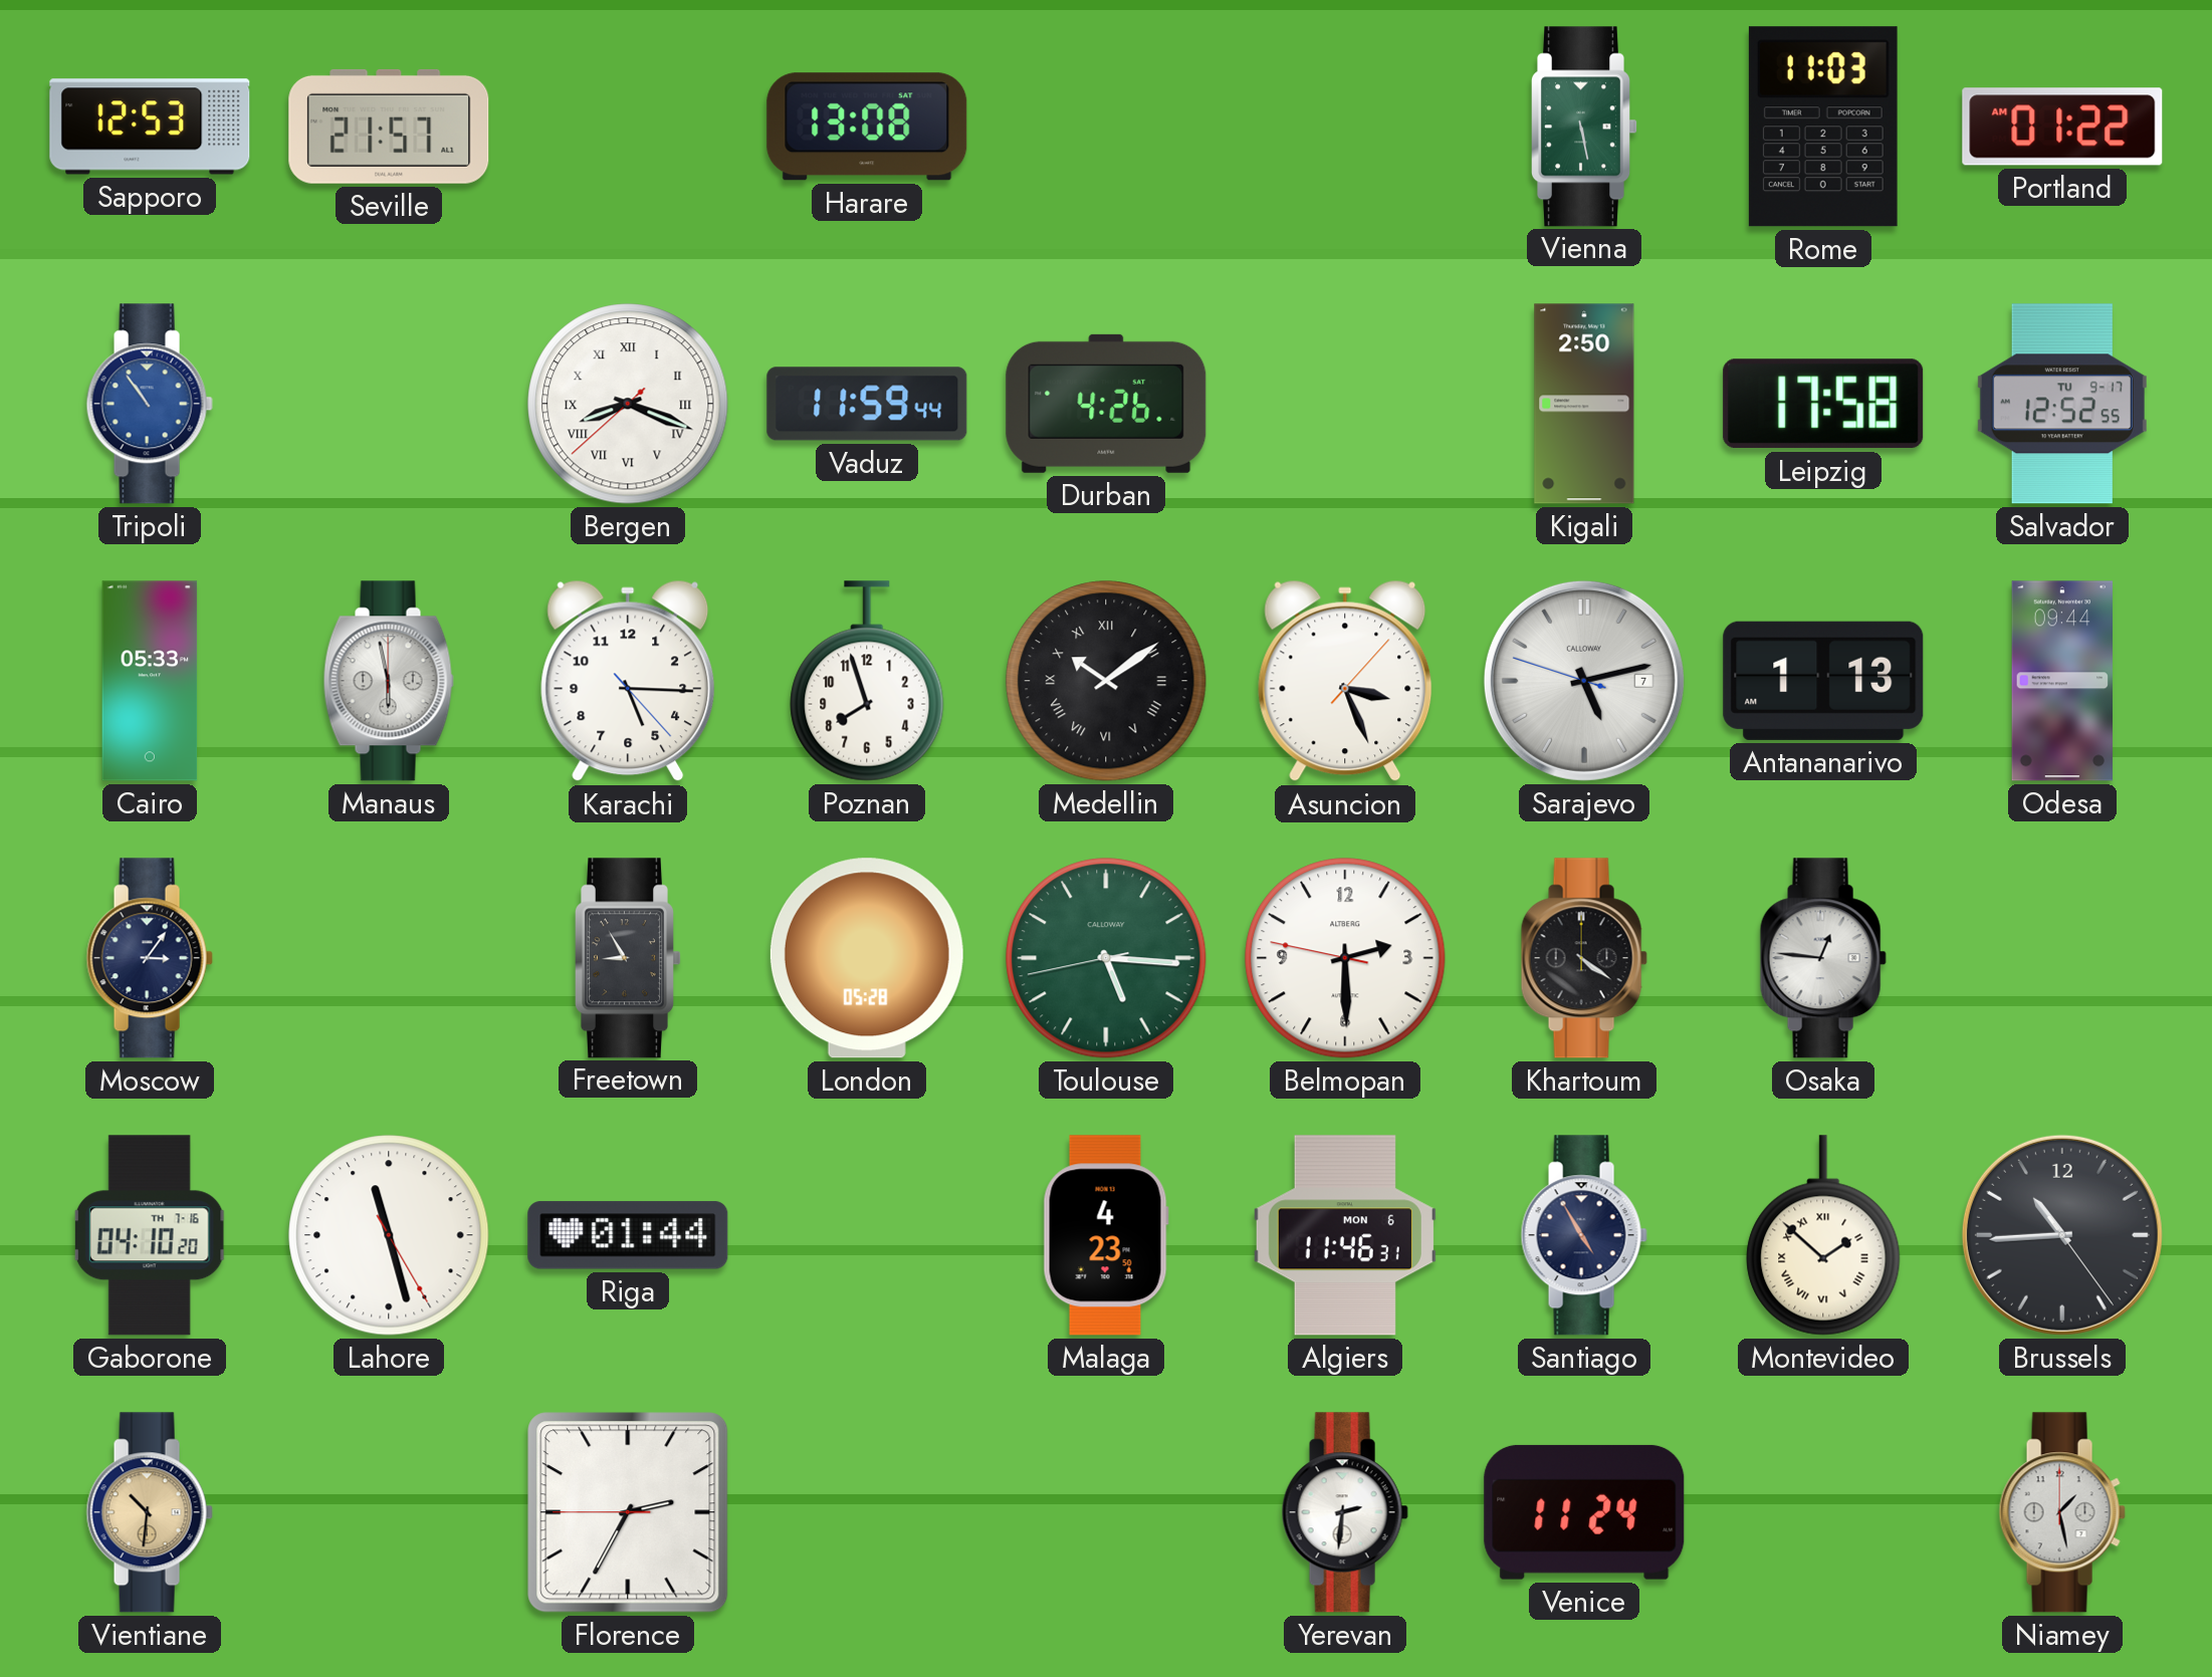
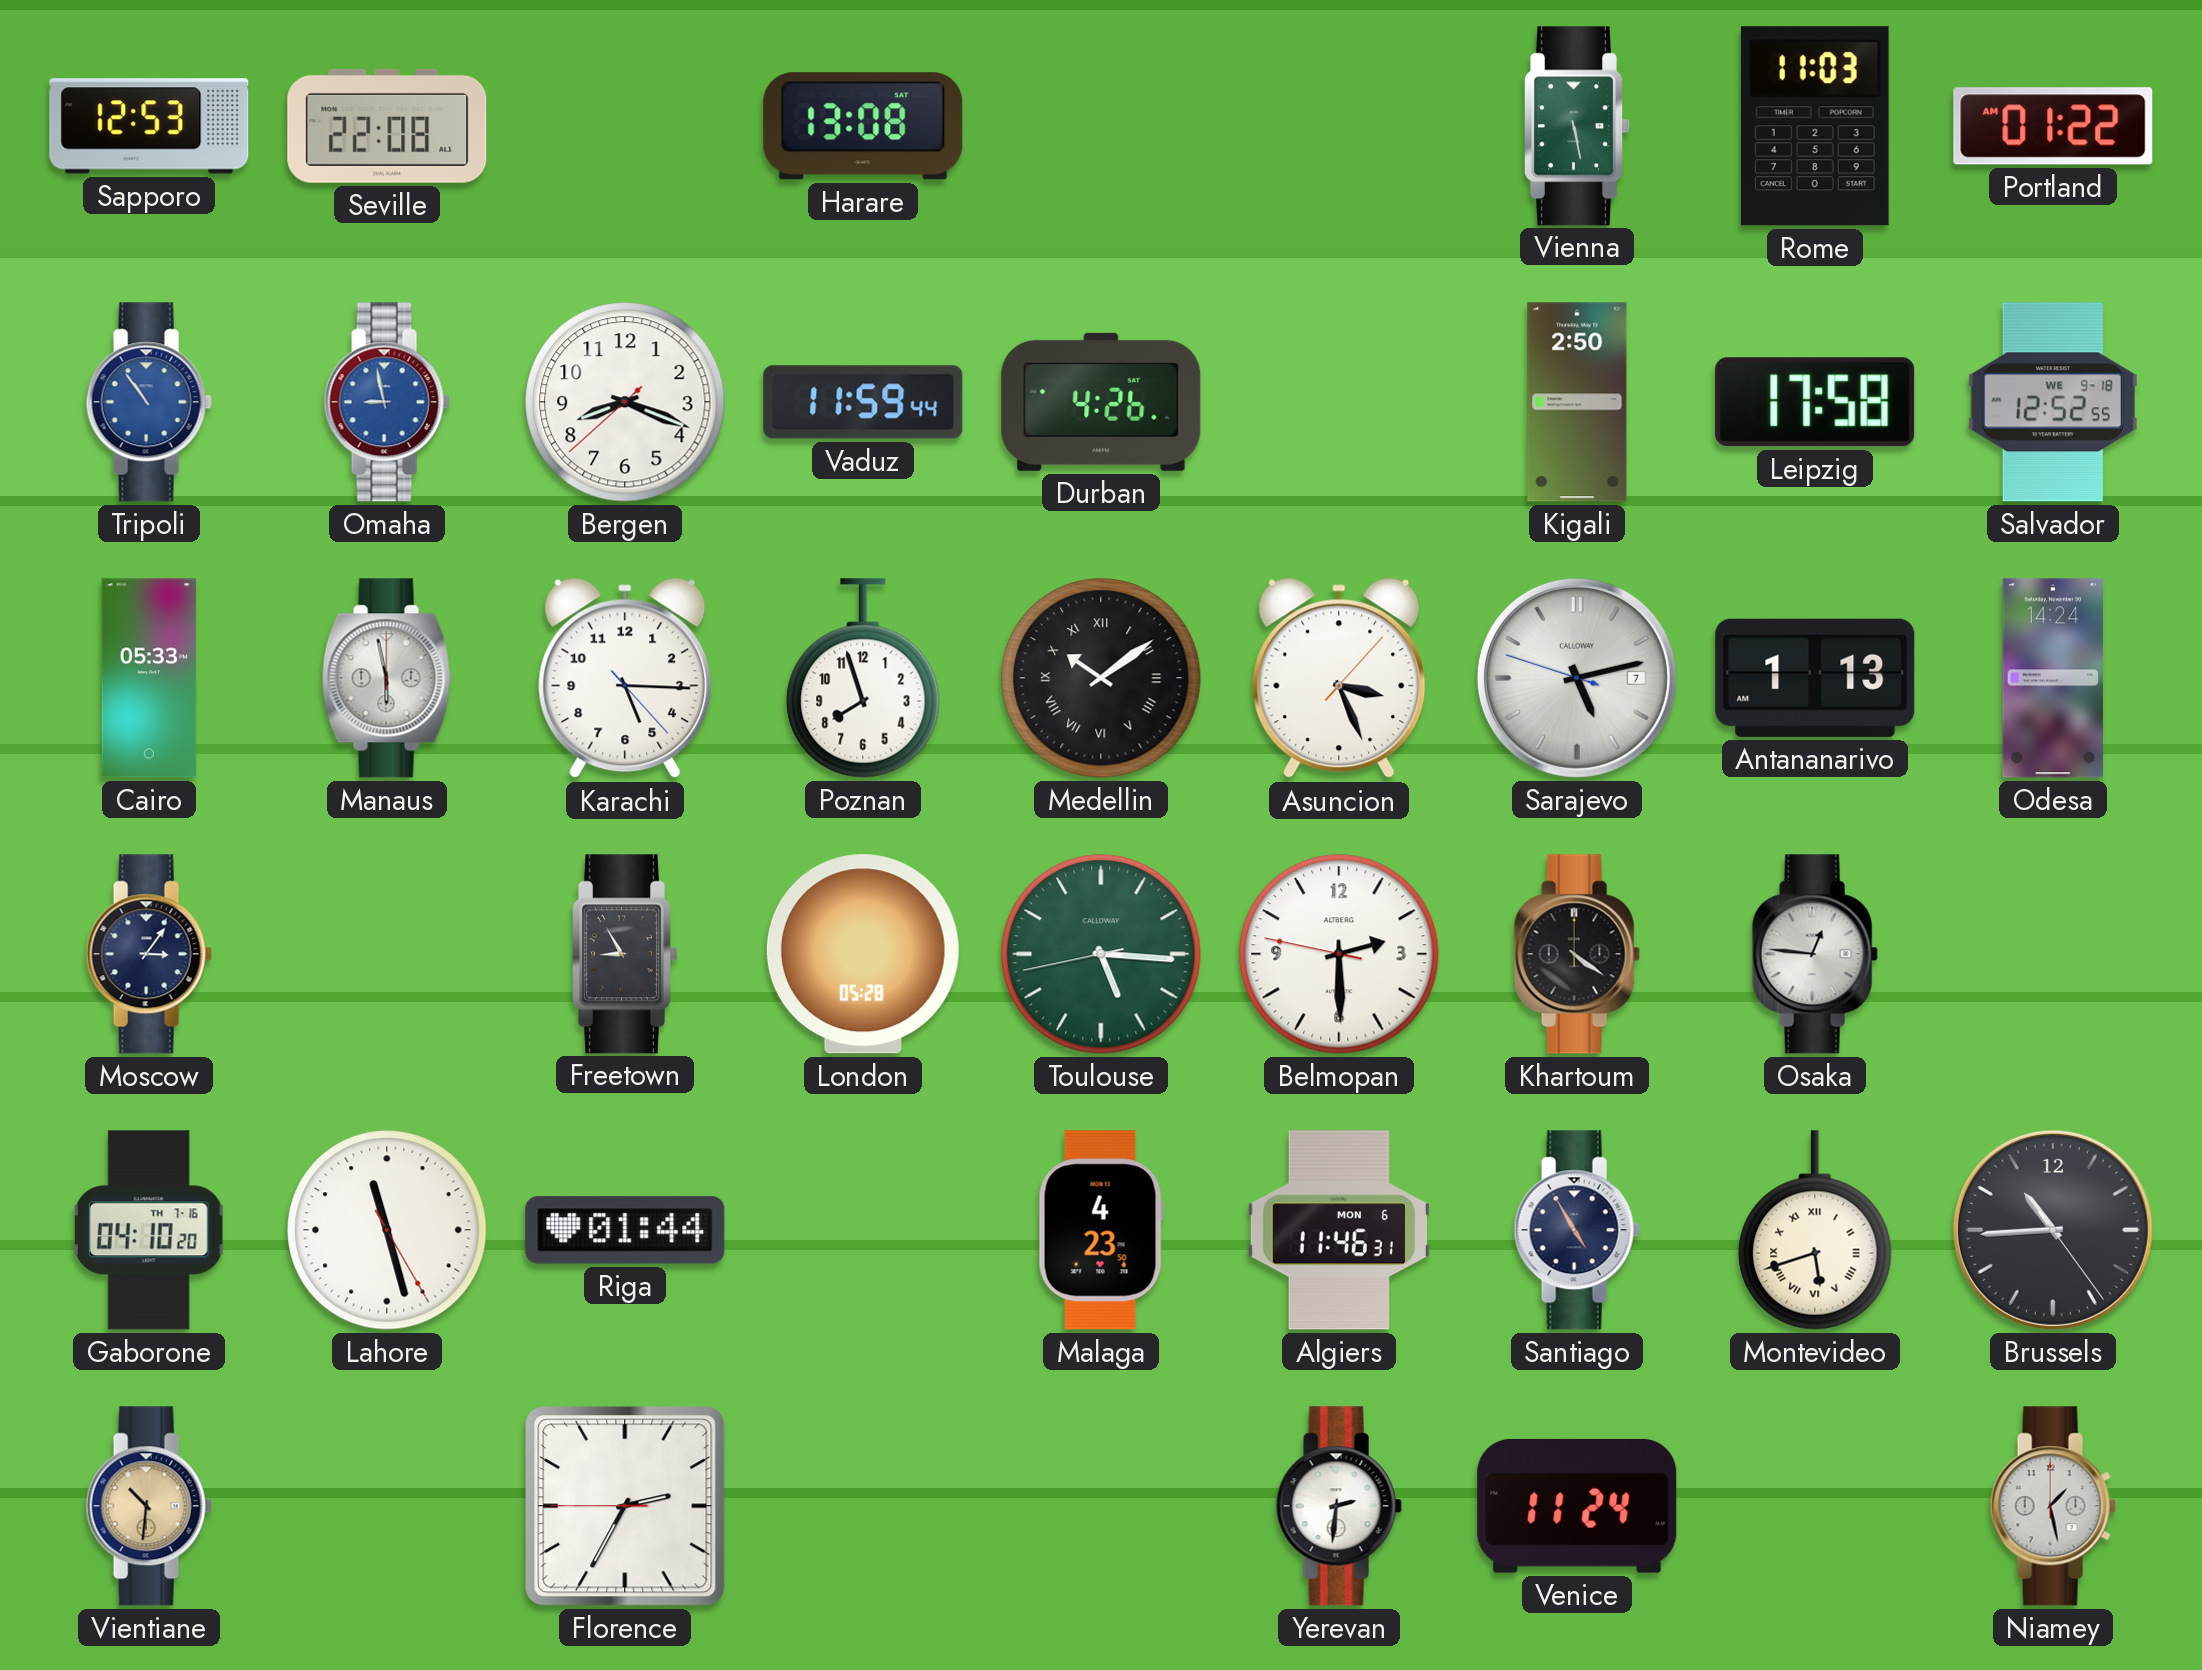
Seville: 21:57 -> 22:08
Omaha: none -> 8:58
Bergen numerals: Roman -> Arabic
Salvador date: TU 9-17 -> WE 9-18
Odesa: 09:44 -> 14:24
Montevideo: 1:52 -> 5:42
